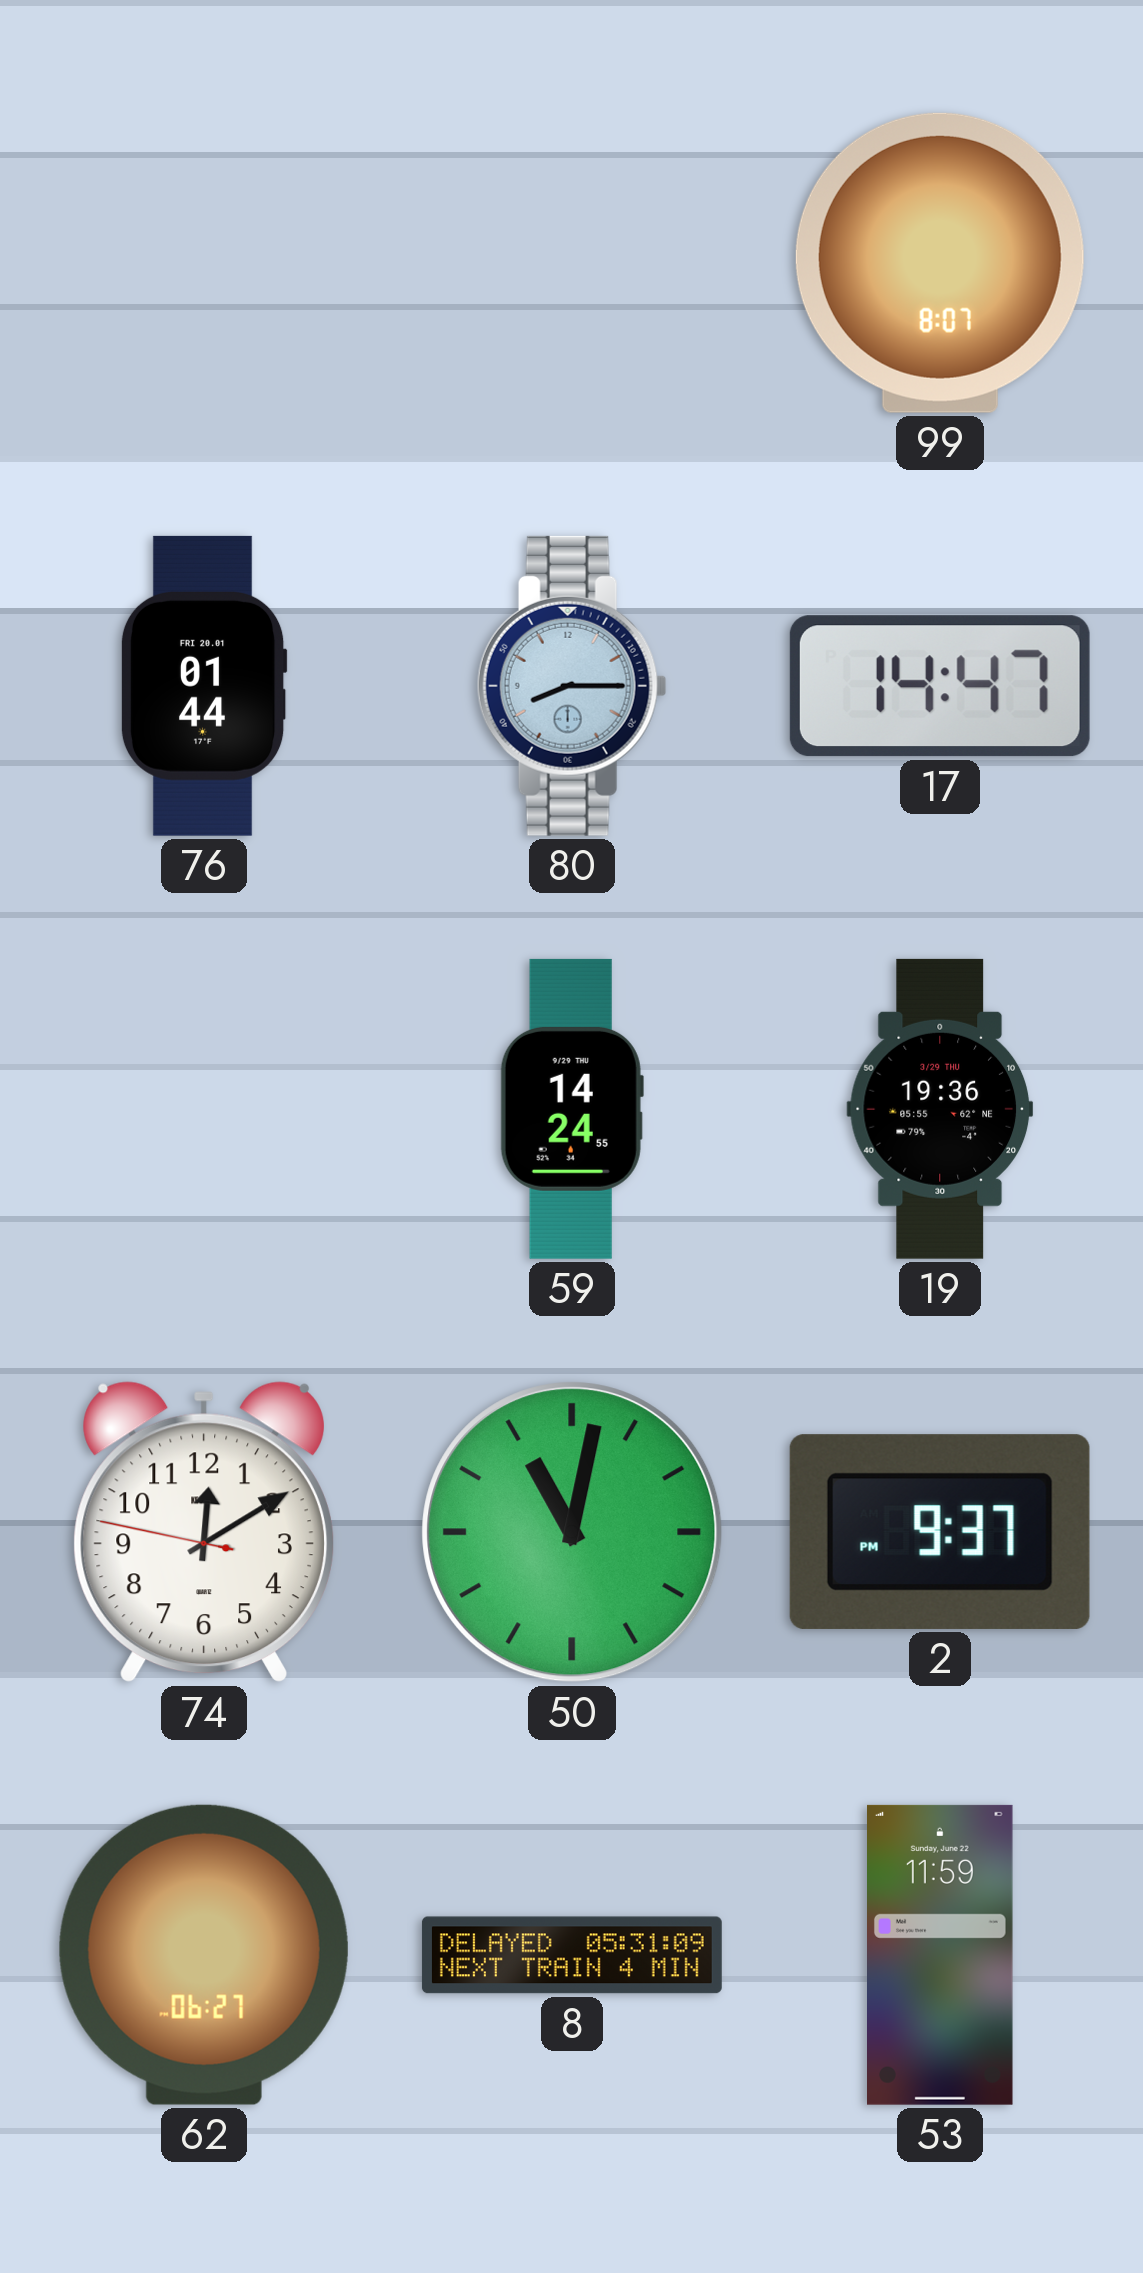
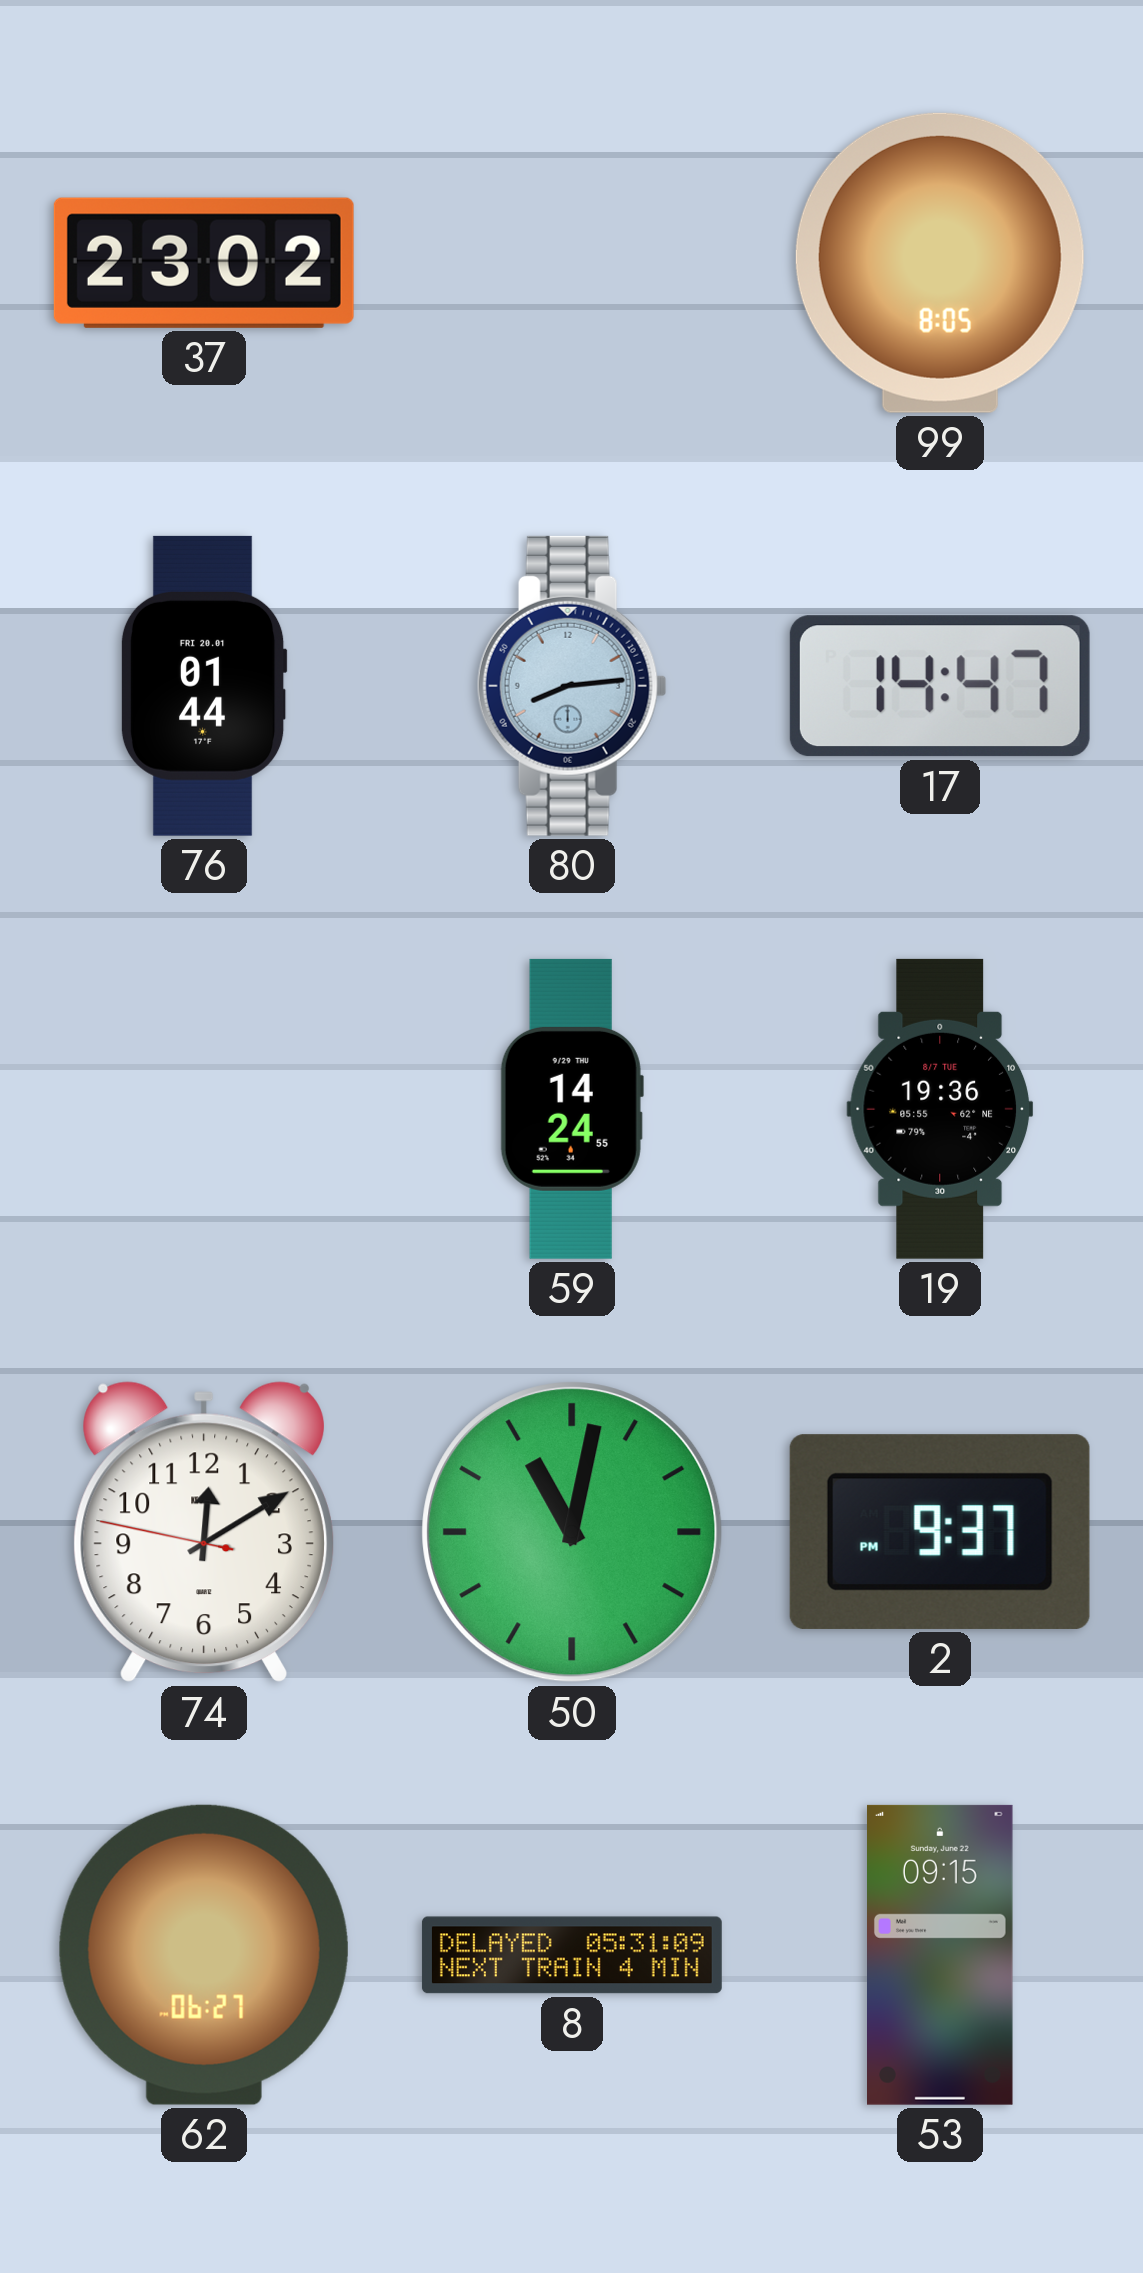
37: none -> 23:02
99: 8:07 -> 8:05
80: 8:15 -> 8:14
19 date: 3/29 THU -> 8/7 TUE
53: 11:59 -> 09:15
